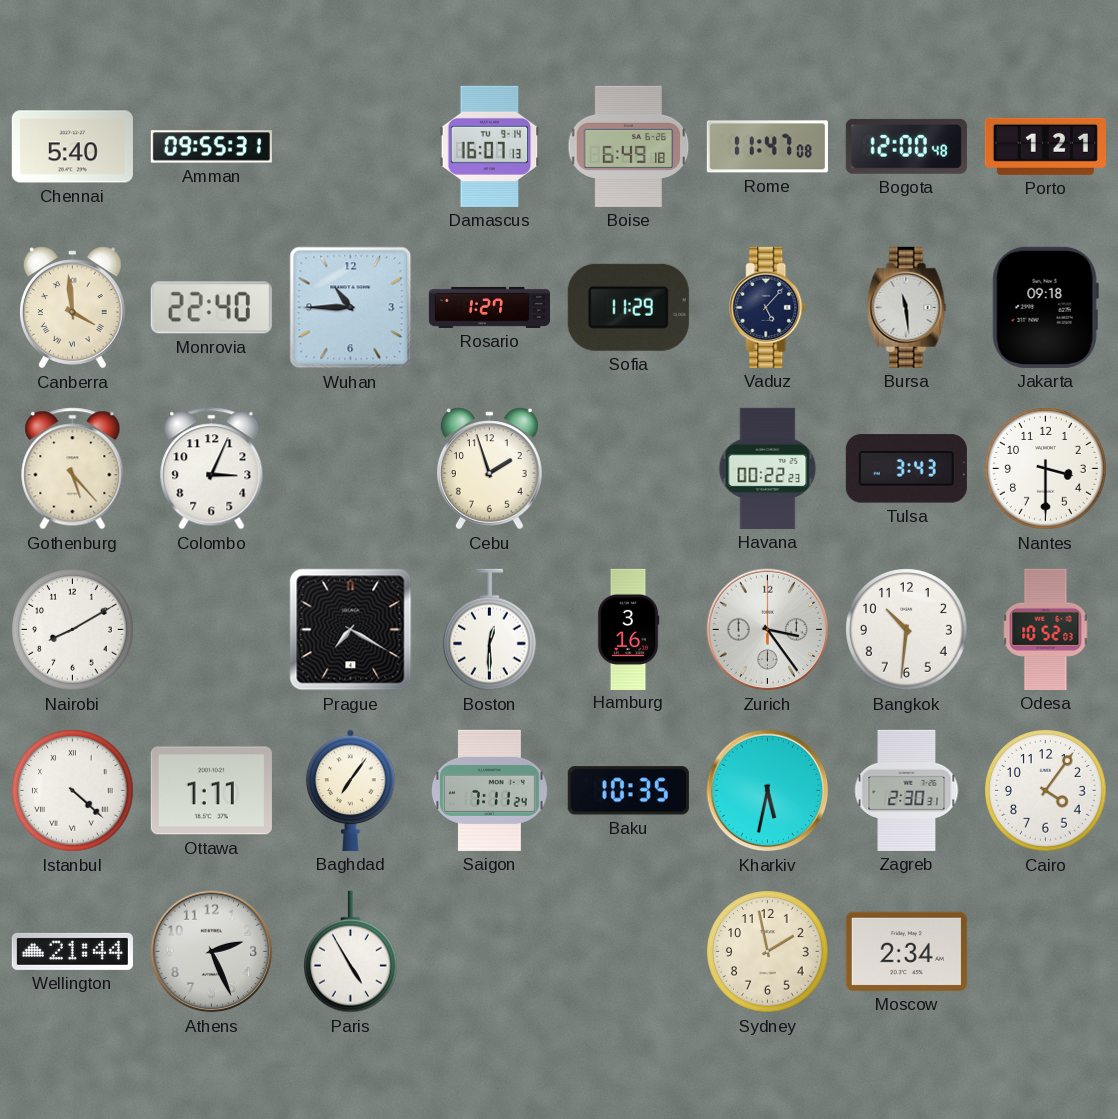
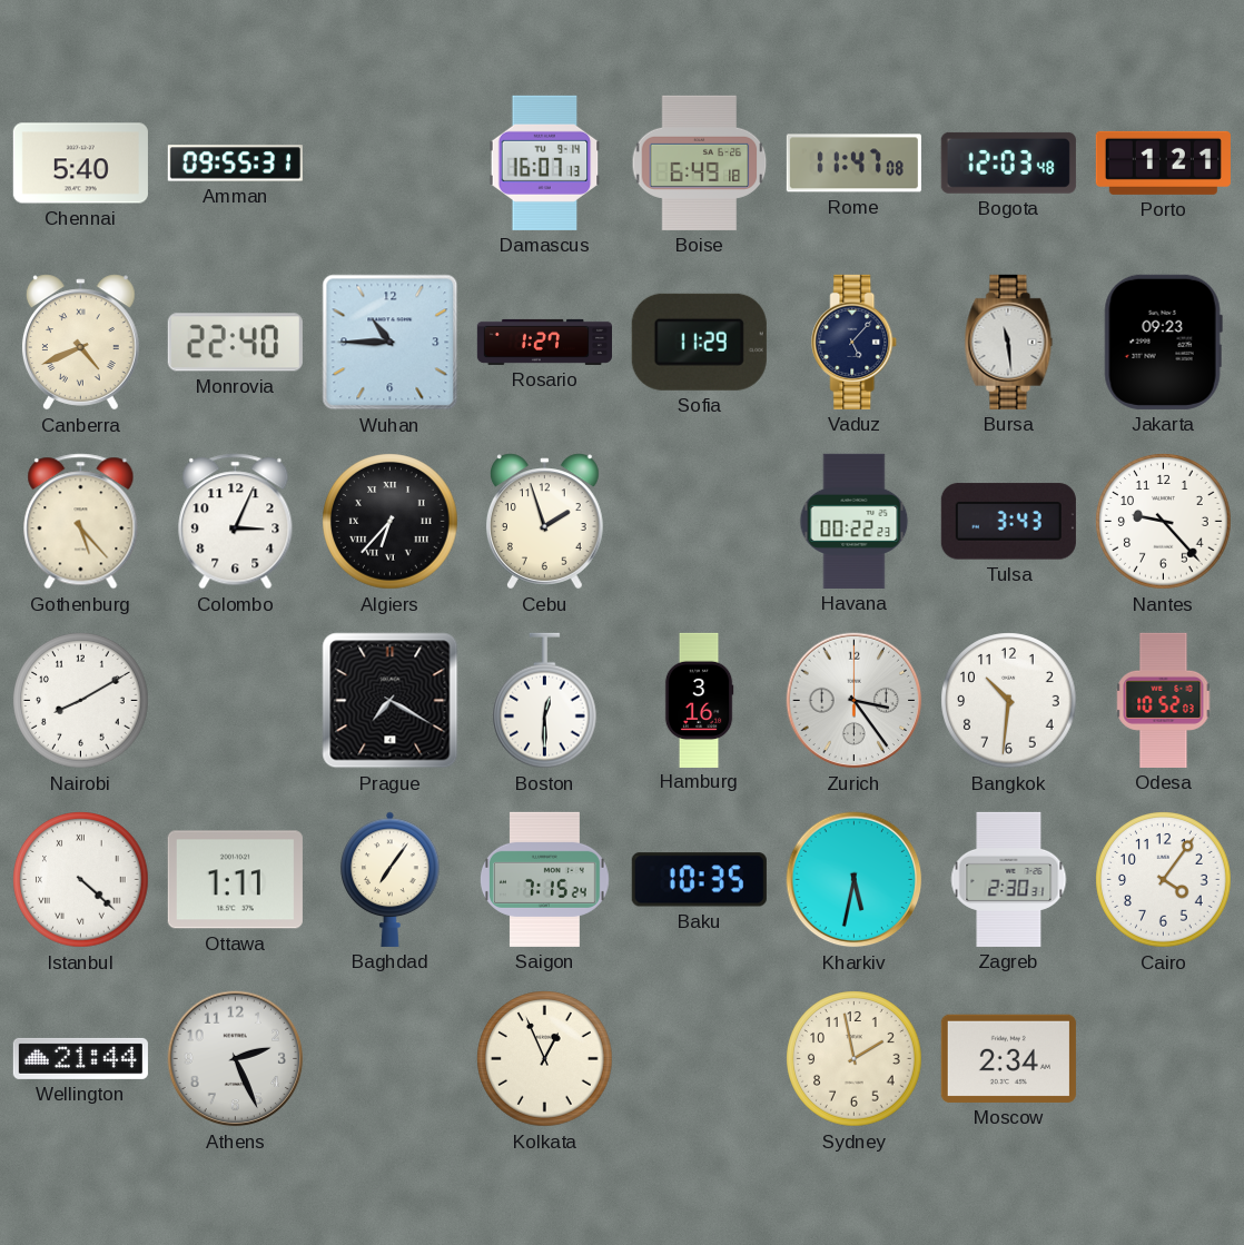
Bogota: 12:00 -> 12:03
Canberra: 3:59 -> 4:41
Jakarta: 09:18 -> 09:23
Algiers: none -> 6:37
Nantes: 3:30 -> 9:23
Saigon: 7:11 -> 7:15
Paris: 4:55 -> none
Kolkata: none -> 12:56
